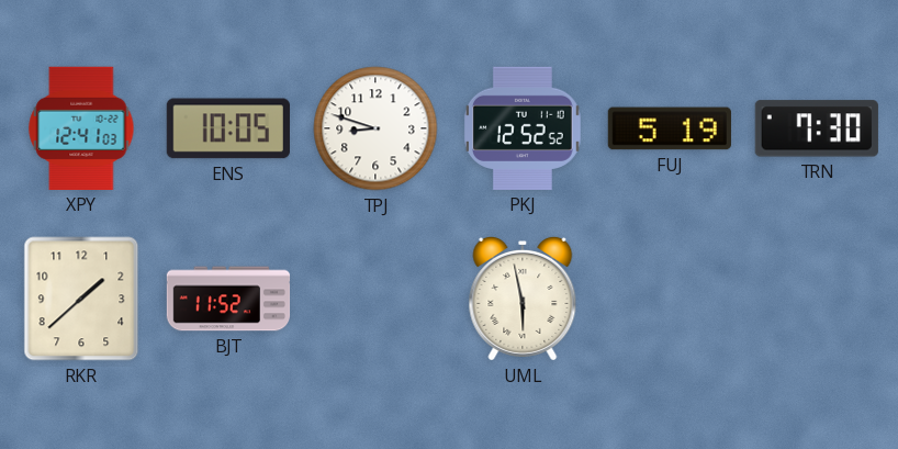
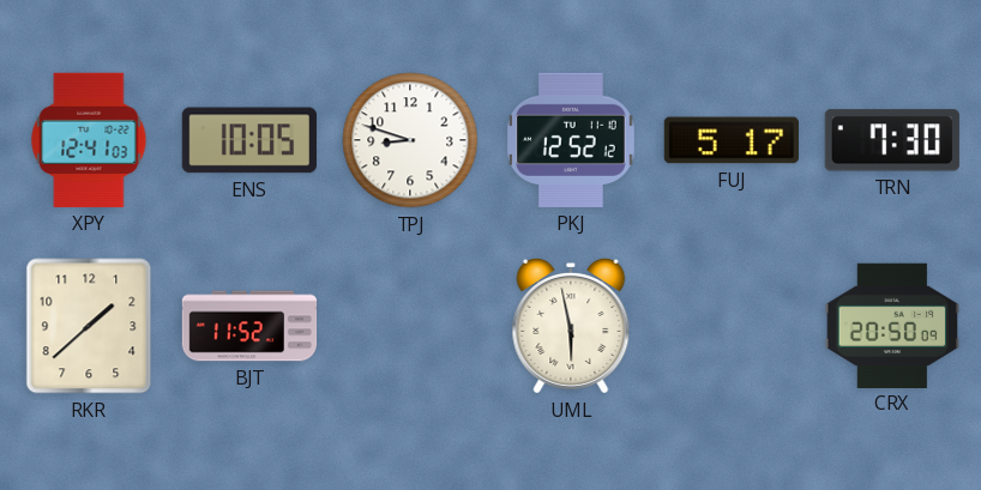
PKJ: 12:52:52 -> 12:52:12
FUJ: 5:19 -> 5:17
CRX: none -> 20:50
